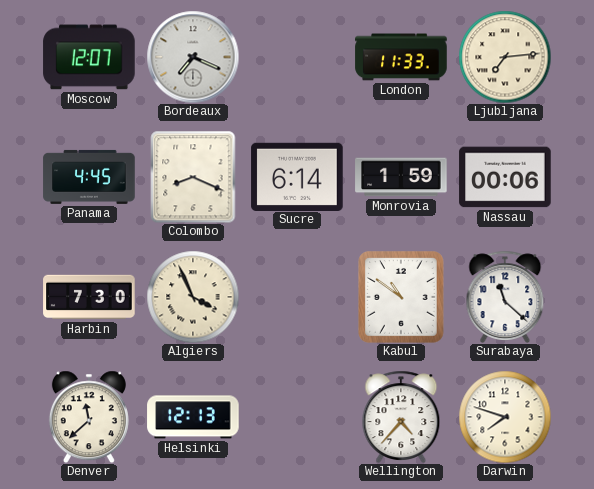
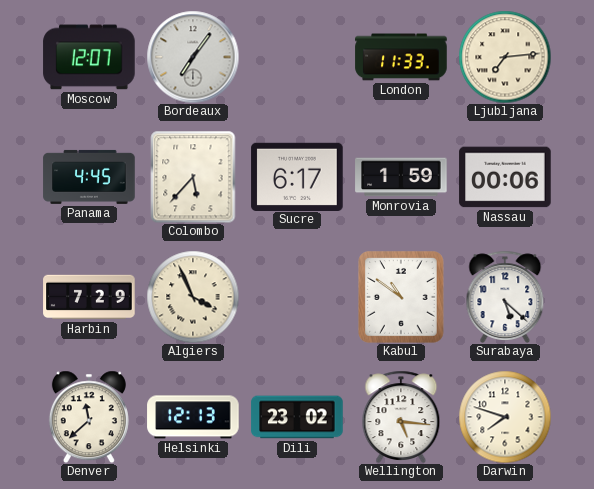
Bordeaux: 7:19 -> 7:06
Colombo: 8:19 -> 5:37
Sucre: 6:14 -> 6:17
Harbin: 7:30 -> 7:29
Surabaya: 11:22 -> 5:22
Dili: none -> 23:02
Wellington: 4:37 -> 5:16
